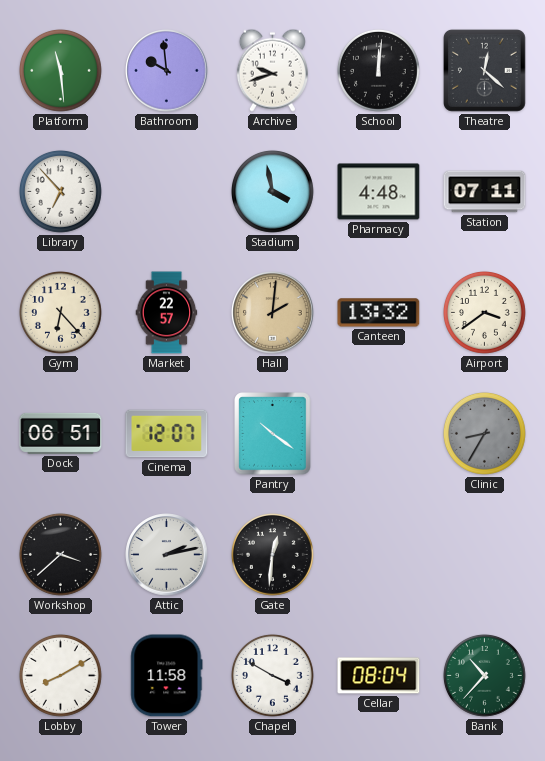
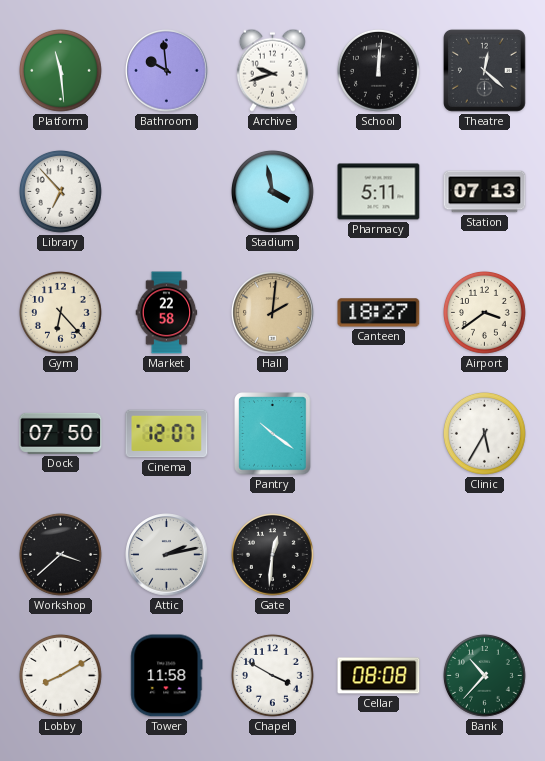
Pharmacy: 4:48 -> 5:11
Station: 07:11 -> 07:13
Market: 22:57 -> 22:58
Canteen: 13:32 -> 18:27
Dock: 06:51 -> 07:50
Clinic: 8:35 -> 5:35
Clinic dial: grey -> white
Cellar: 08:04 -> 08:08
